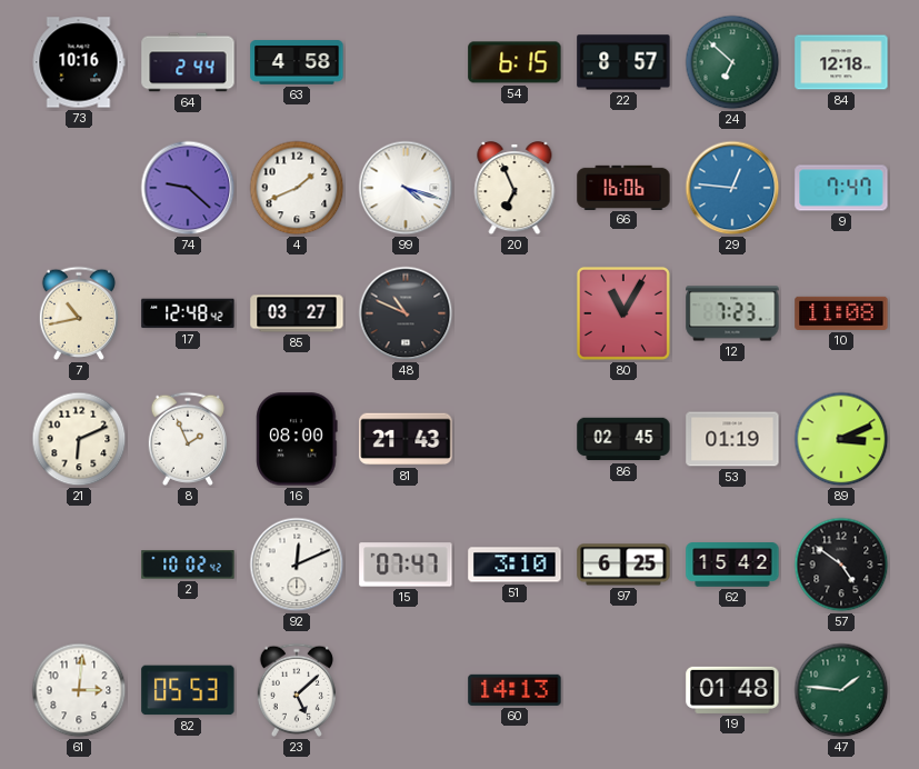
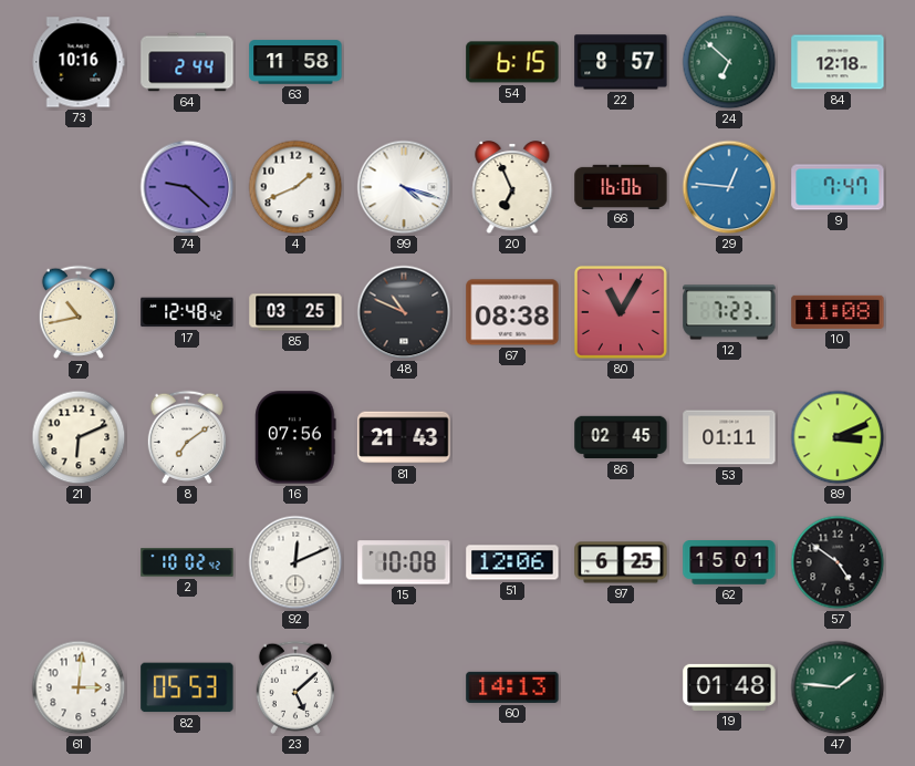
63: 4:58 -> 11:58
85: 03:27 -> 03:25
67: none -> 08:38
8: 1:56 -> 7:09
16: 08:00 -> 07:56
53: 01:19 -> 01:11
15: 07:47 -> 10:08
51: 3:10 -> 12:06
62: 15:42 -> 15:01
